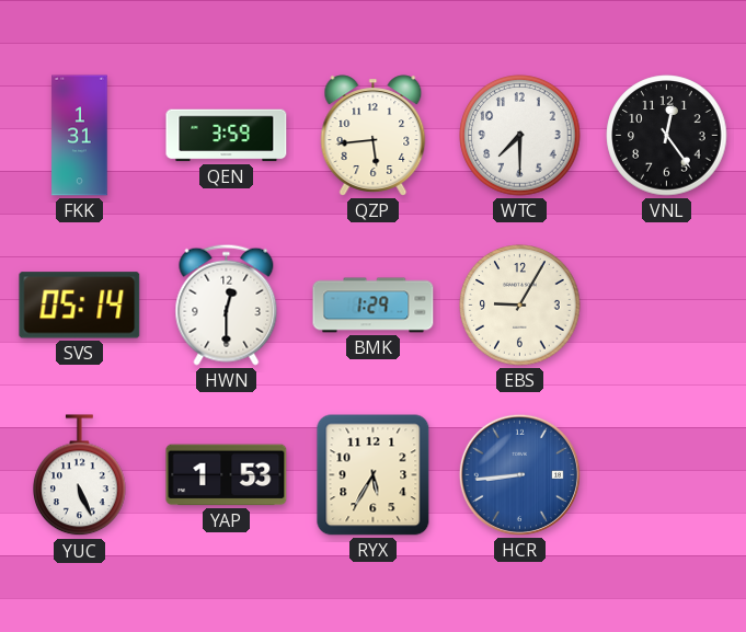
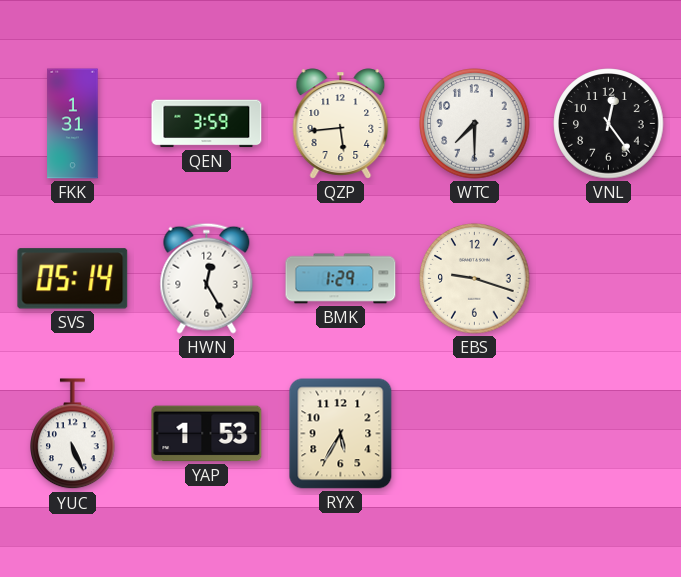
HWN: 12:30 -> 12:25
EBS: 9:05 -> 9:18
HCR: 8:44 -> none
